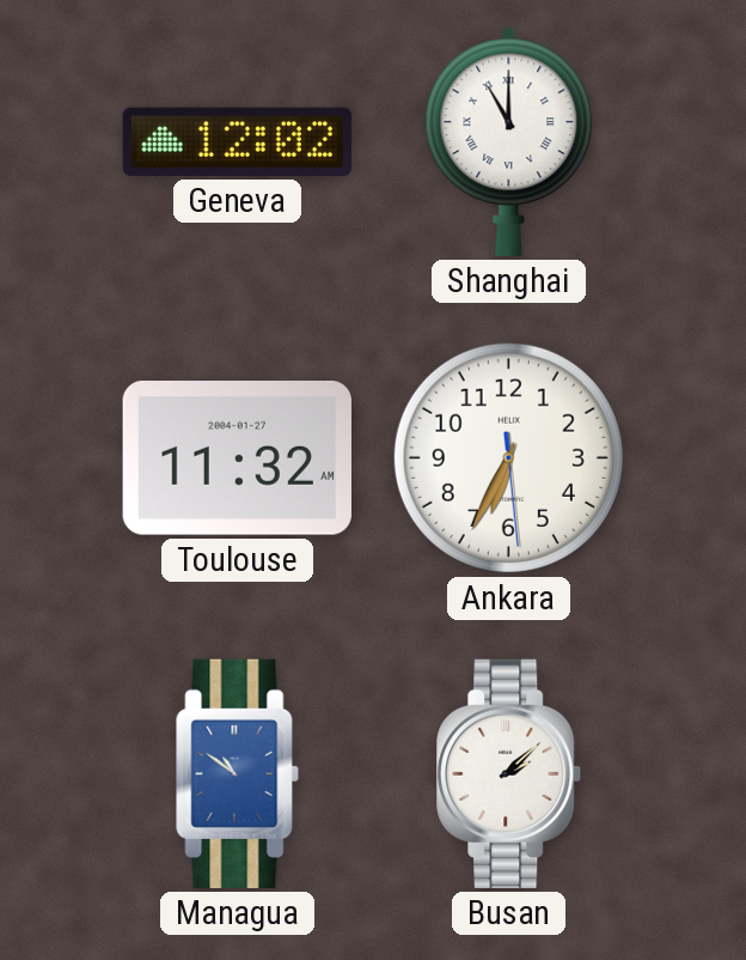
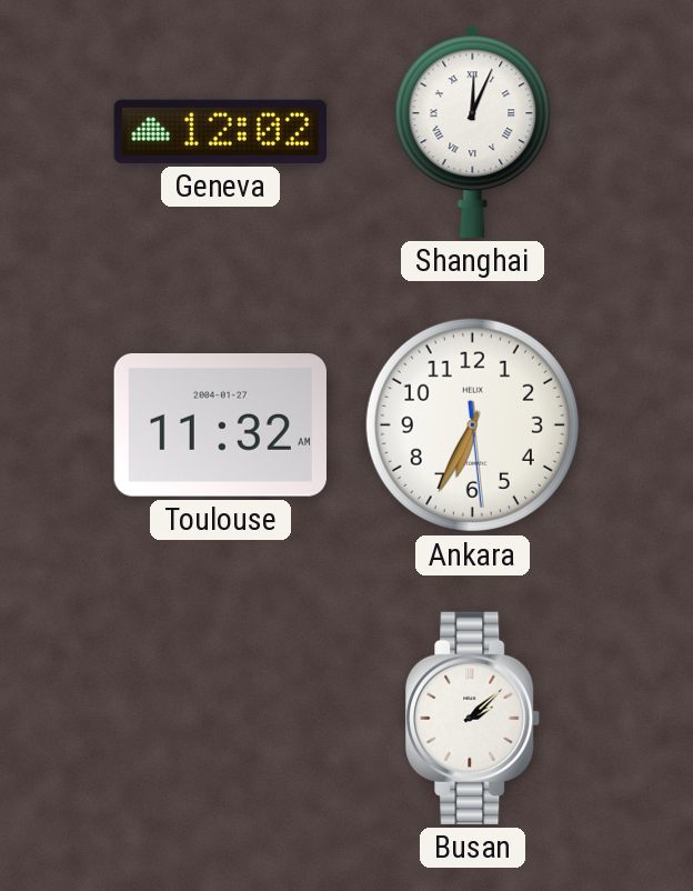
Shanghai: 11:00 -> 12:04
Managua: 10:51 -> none
